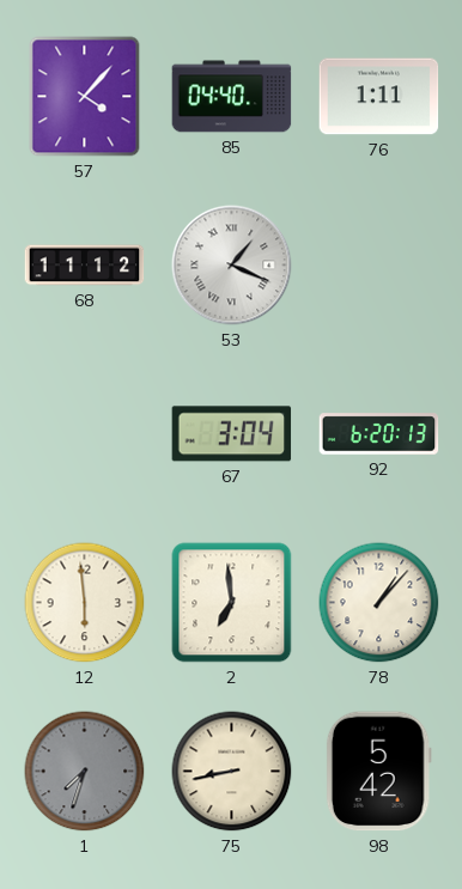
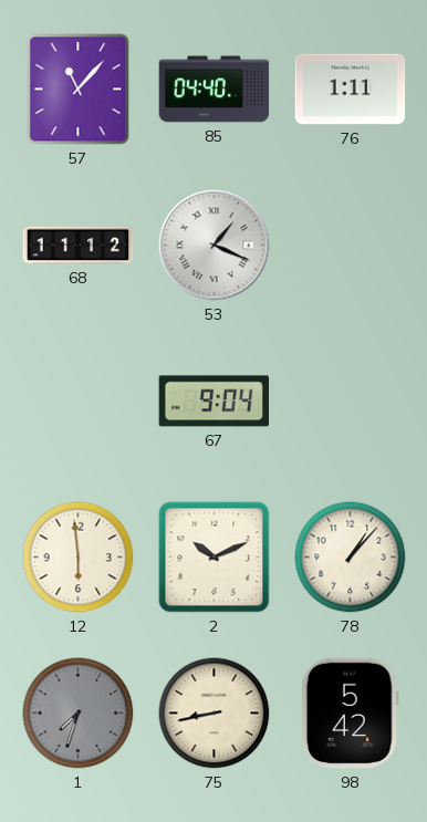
57: 4:07 -> 11:07
67: 3:04 -> 9:04
92: 6:20 -> none
2: 6:59 -> 10:11
